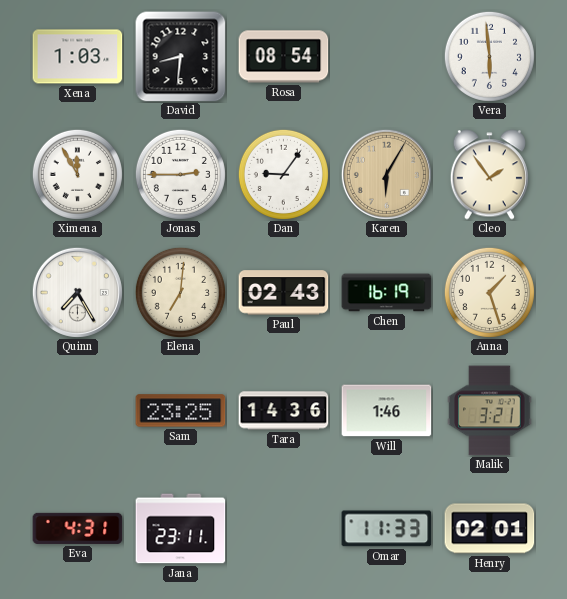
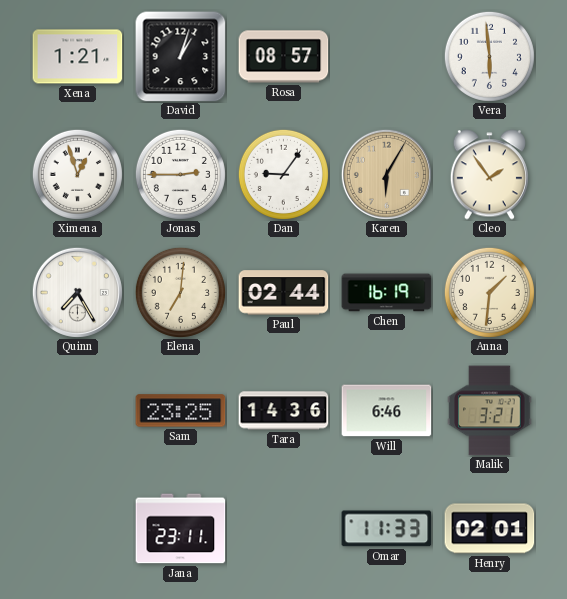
Xena: 1:03 -> 1:21
David: 8:31 -> 1:03
Rosa: 08:54 -> 08:57
Ximena: 11:55 -> 12:57
Paul: 02:43 -> 02:44
Anna: 1:27 -> 1:31
Will: 1:46 -> 6:46
Eva: 4:31 -> none
